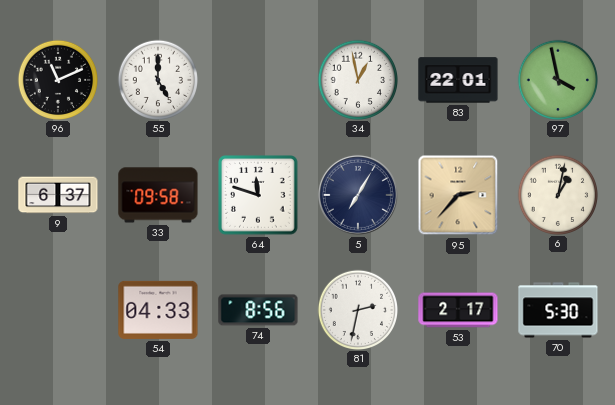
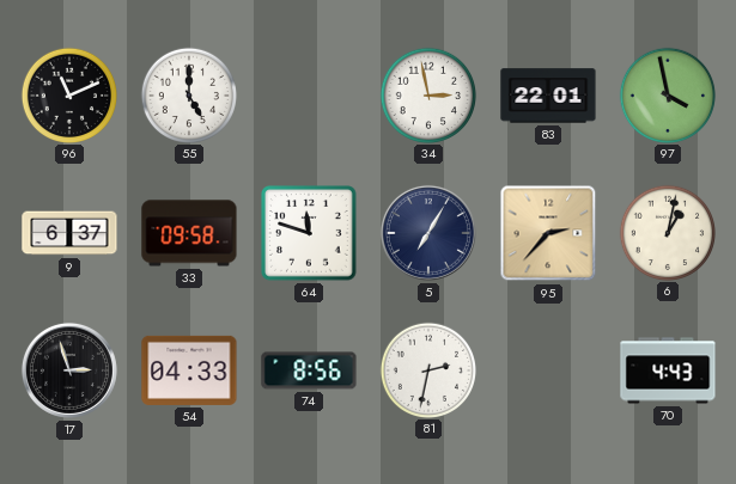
34: 12:58 -> 2:58
17: none -> 2:57
53: 2:17 -> none
70: 5:30 -> 4:43
